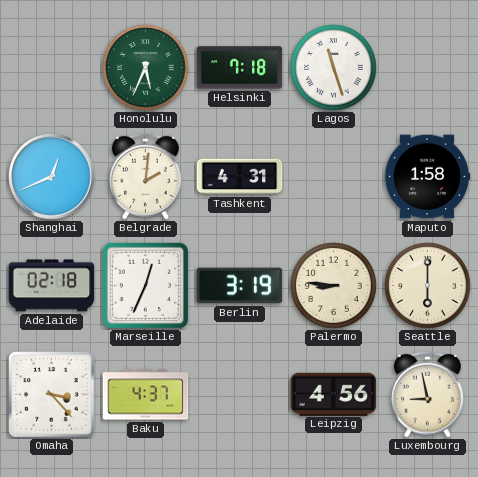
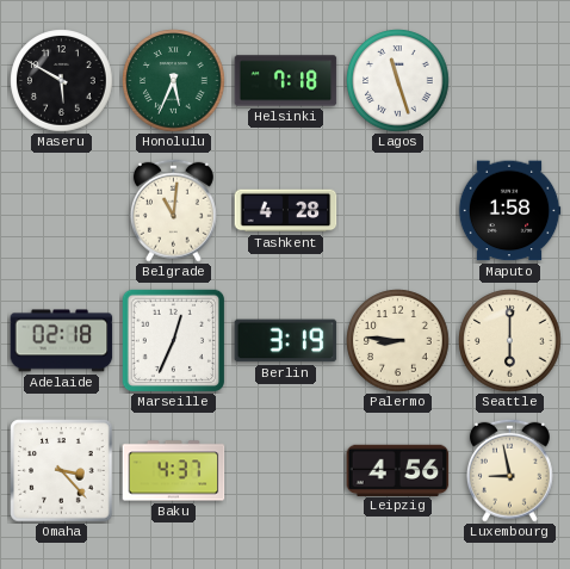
Maseru: none -> 5:50
Shanghai: 12:41 -> none
Belgrade: 2:01 -> 11:01
Tashkent: 4:31 -> 4:28
